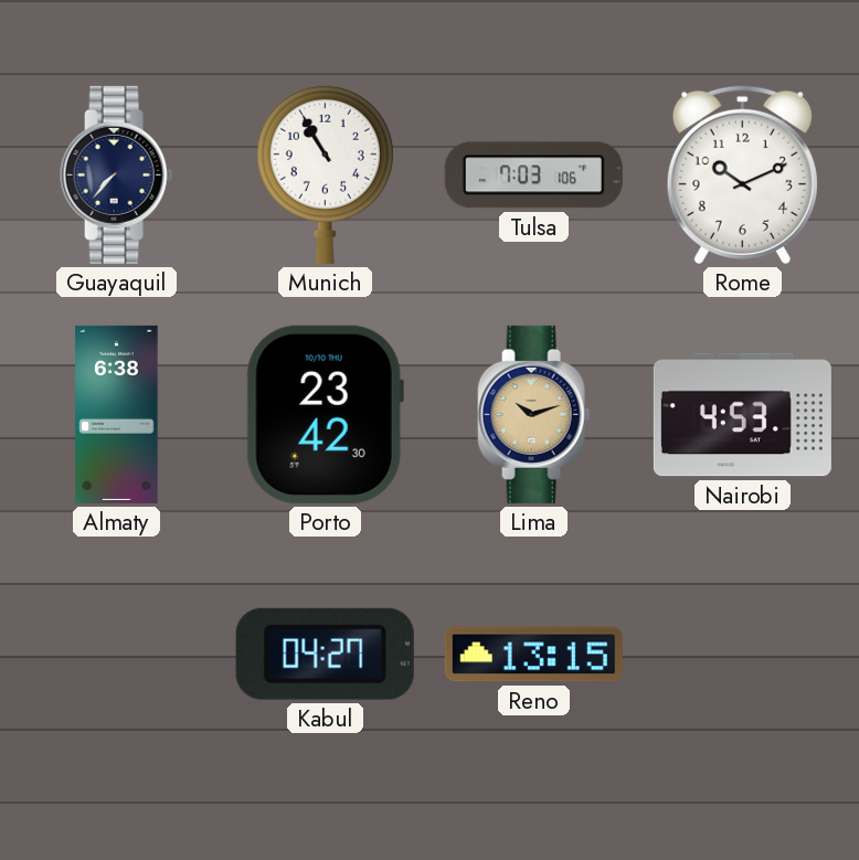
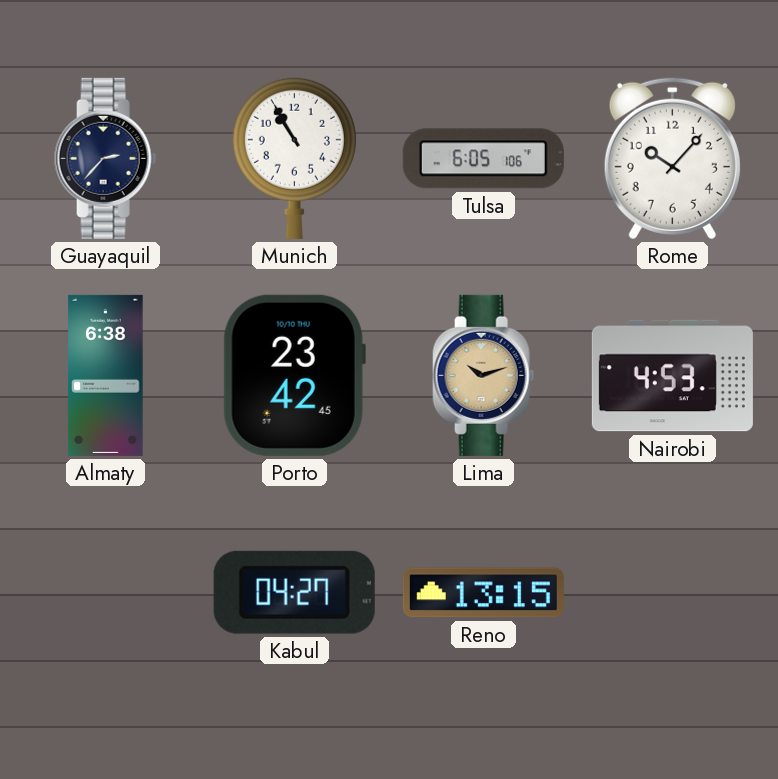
Guayaquil: 7:37 -> 2:37
Tulsa: 7:03 -> 6:05
Rome: 10:11 -> 10:07
Porto: 23:42:30 -> 23:42:45
